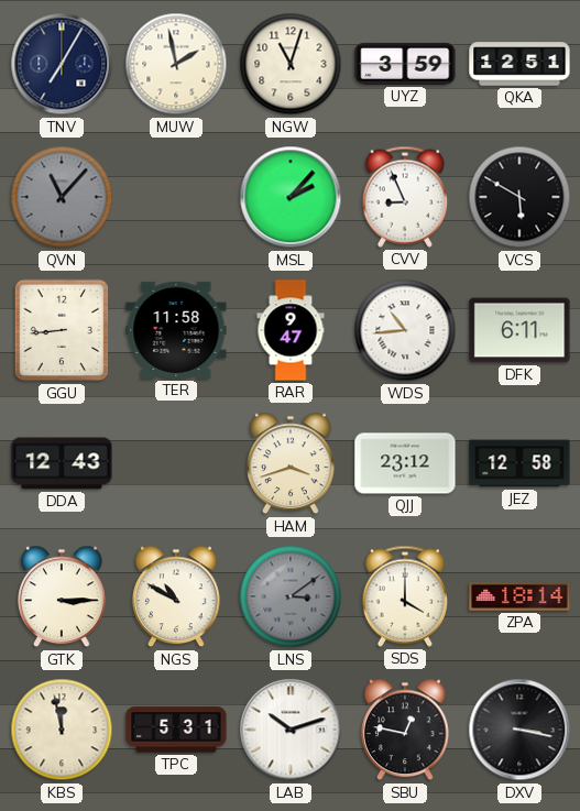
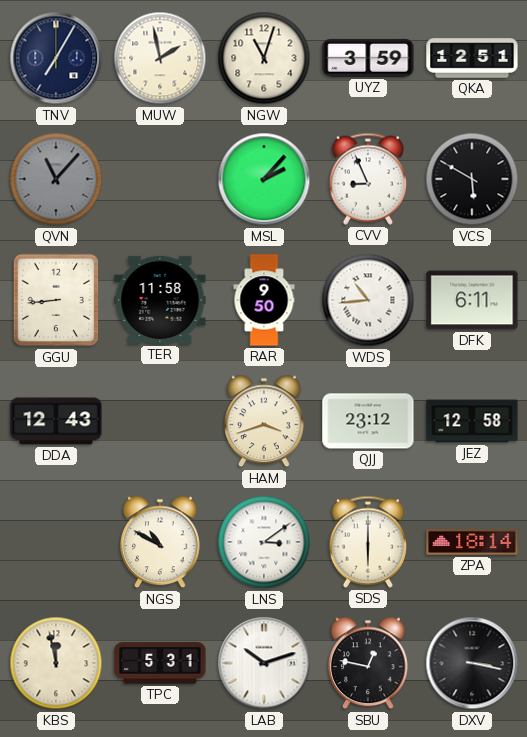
RAR: 9:47 -> 9:50
GTK: 3:15 -> none
LNS dial: grey -> white
SDS: 4:00 -> 6:00
